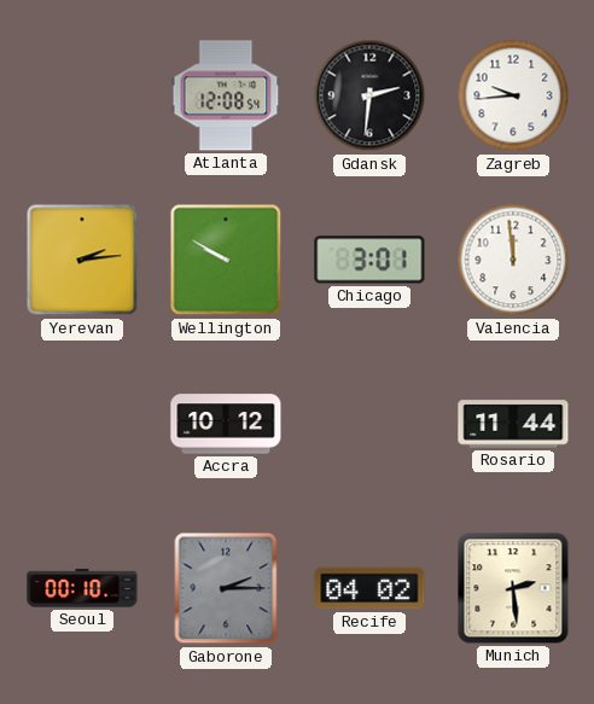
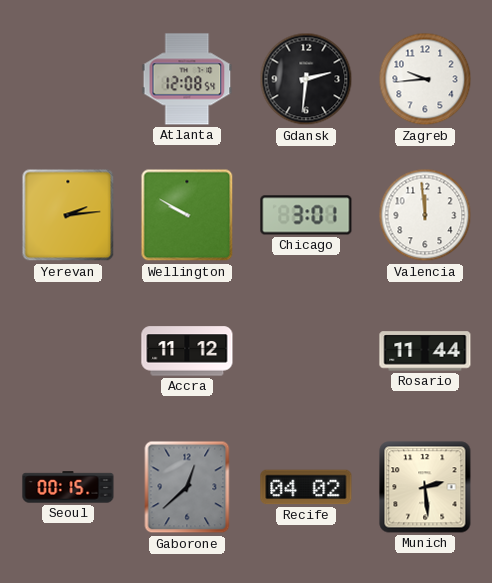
Accra: 10:12 -> 11:12
Seoul: 00:10 -> 00:15
Gaborone: 2:15 -> 12:38
